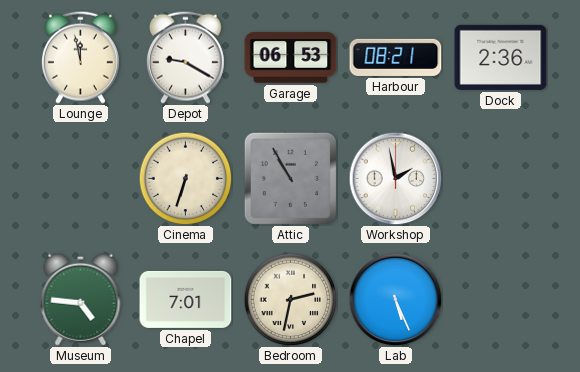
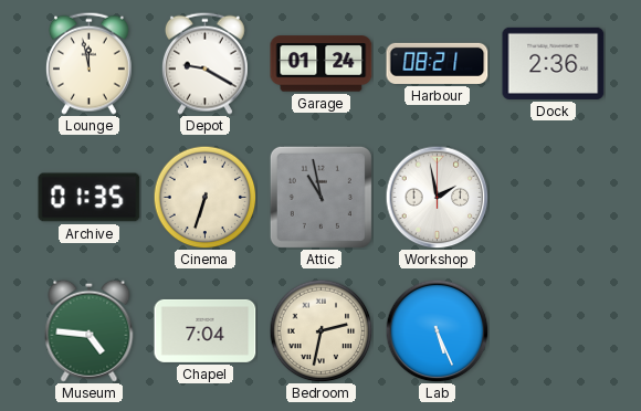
Garage: 06:53 -> 01:24
Archive: none -> 01:35
Attic: 10:55 -> 10:58
Chapel: 7:01 -> 7:04
